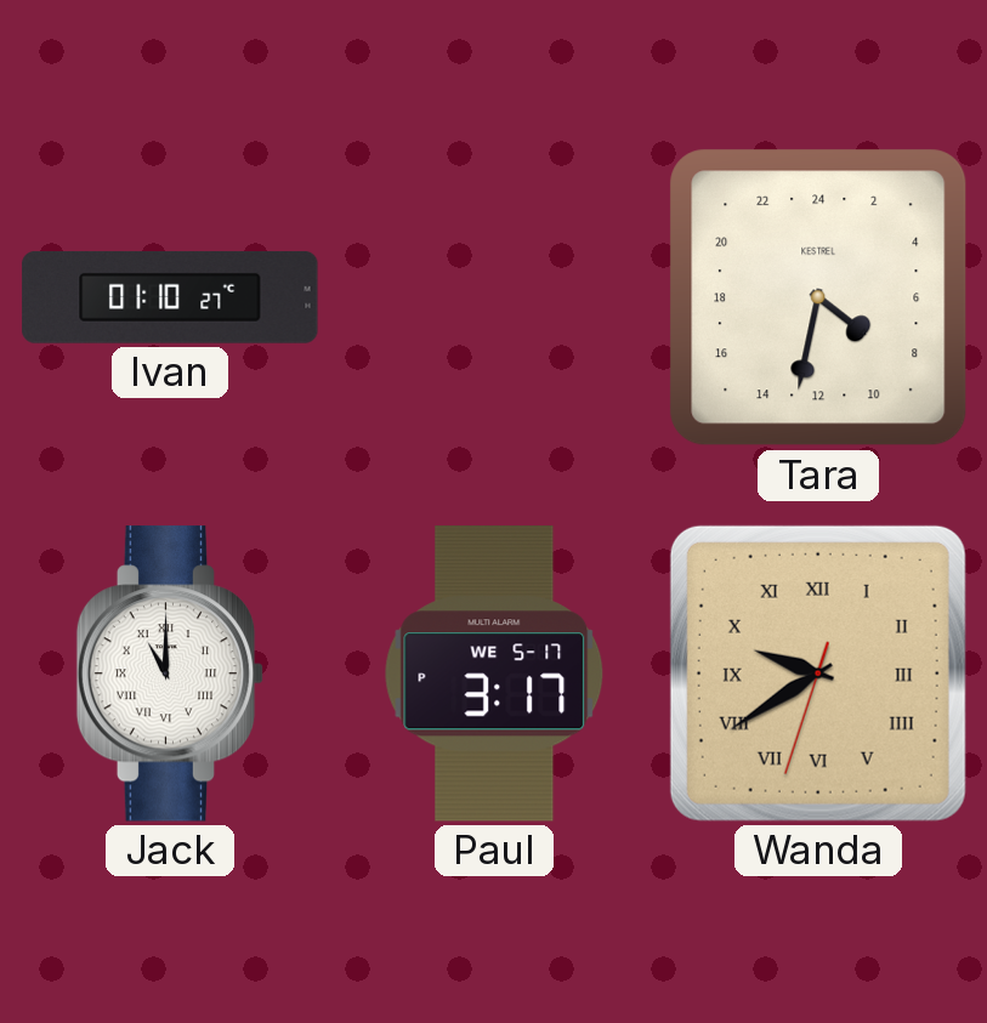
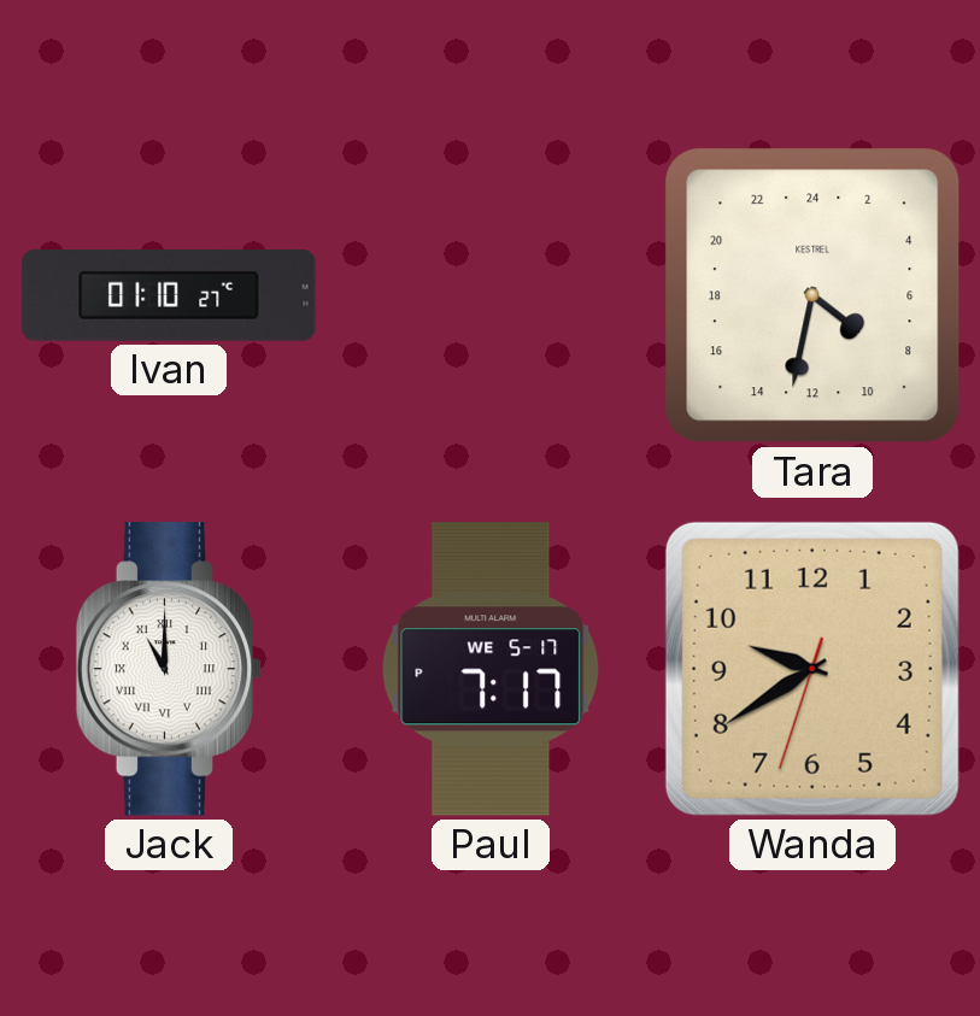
Paul: 3:17 -> 7:17
Wanda numerals: Roman -> Arabic
